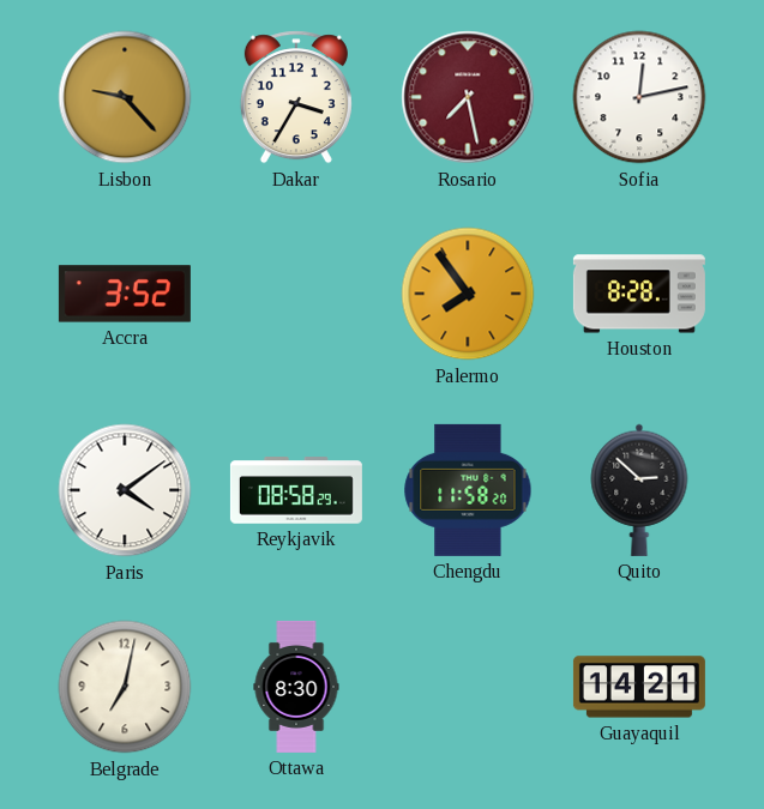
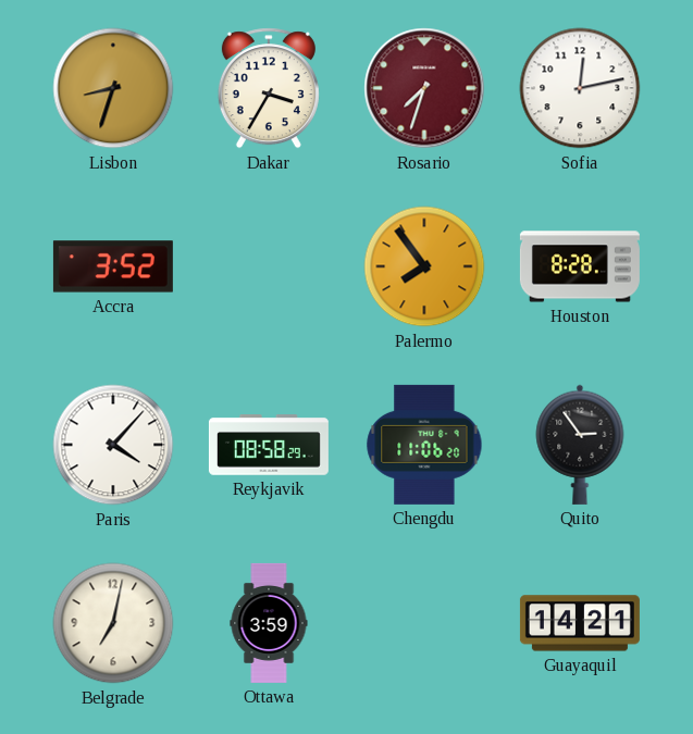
Lisbon: 9:23 -> 8:33
Rosario: 7:28 -> 7:33
Paris: 4:09 -> 4:07
Chengdu: 11:58 -> 11:06
Quito: 2:52 -> 2:54
Ottawa: 8:30 -> 3:59
